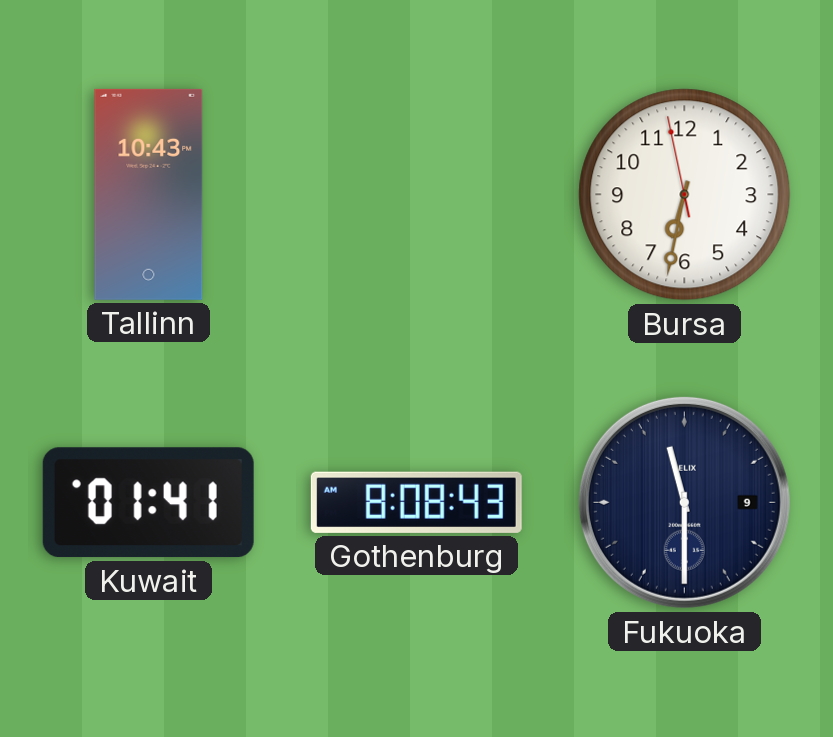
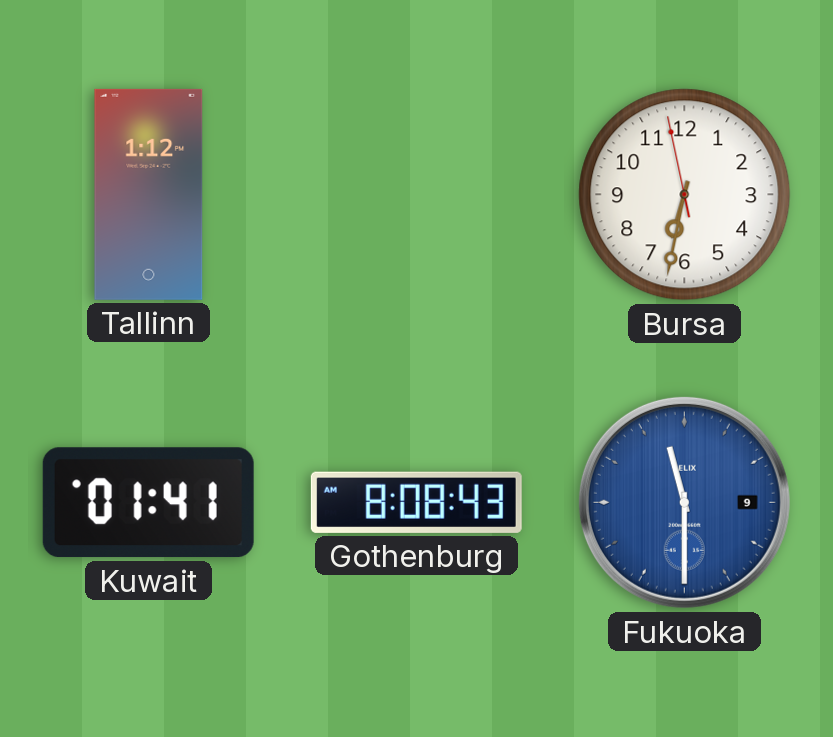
Tallinn: 10:43 -> 1:12
Fukuoka dial: navy -> blue
